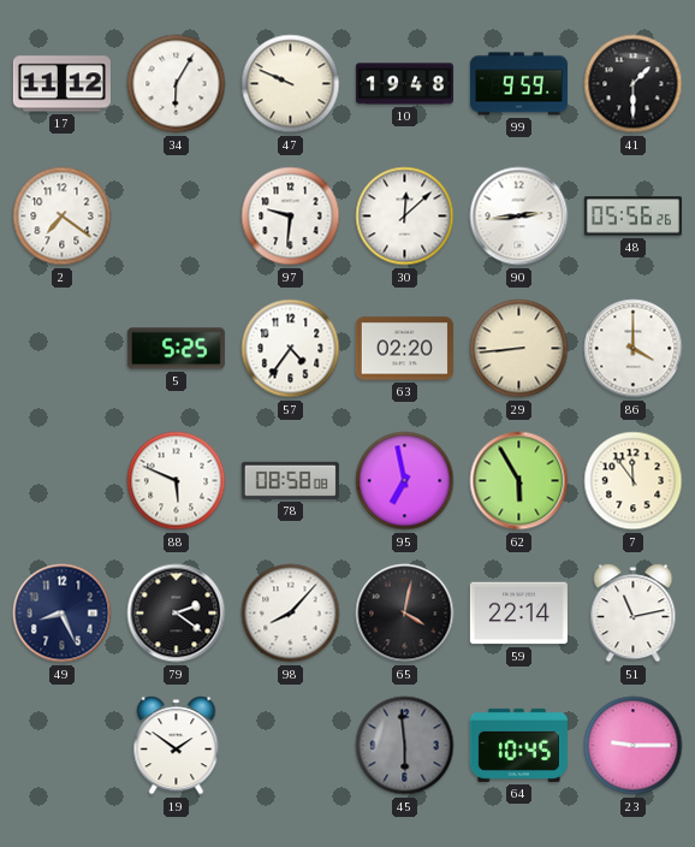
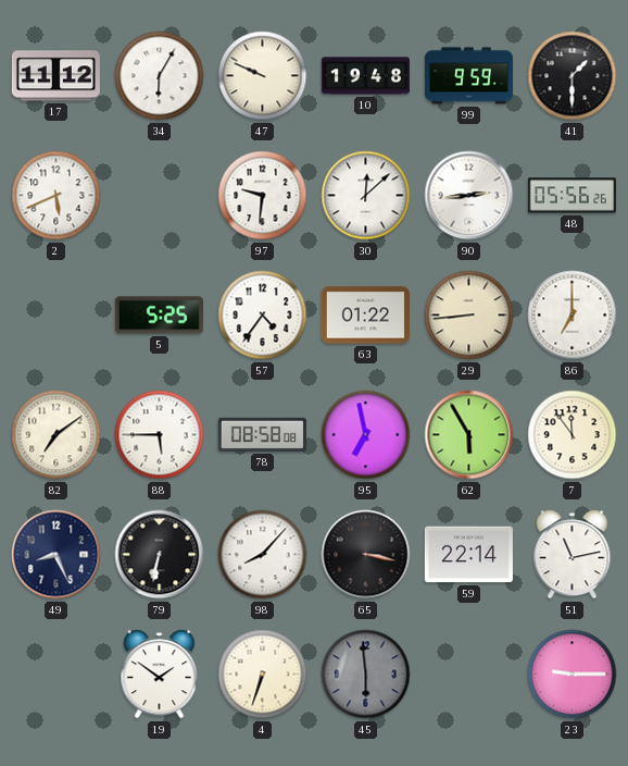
2: 7:21 -> 5:41
63: 02:20 -> 01:22
86: 4:00 -> 7:00
82: none -> 7:09
88: 5:49 -> 5:45
79: 2:21 -> 6:32
65: 4:02 -> 3:17
4: none -> 6:33
64: 10:45 -> none
